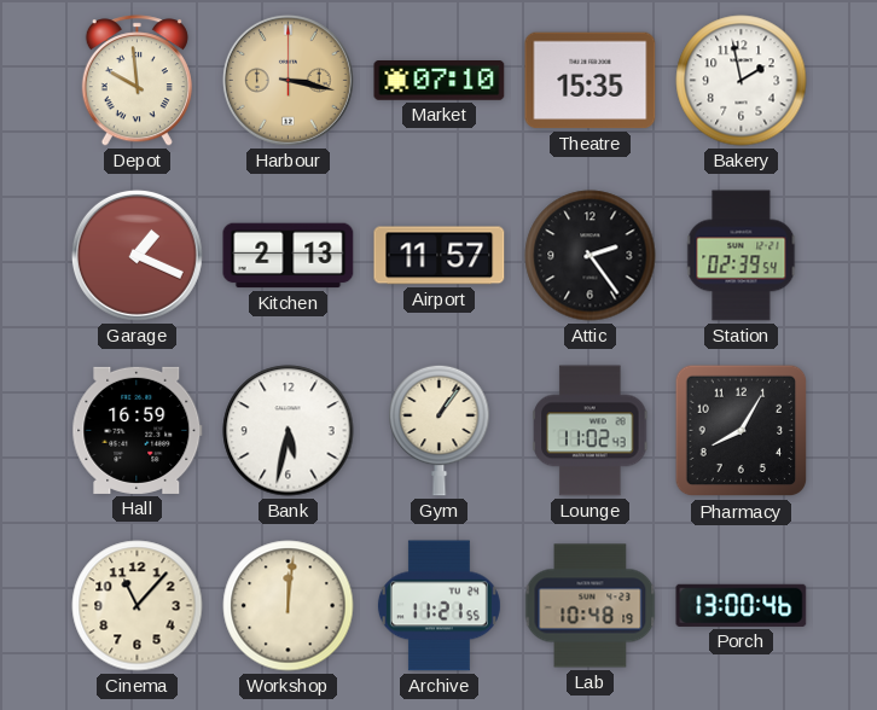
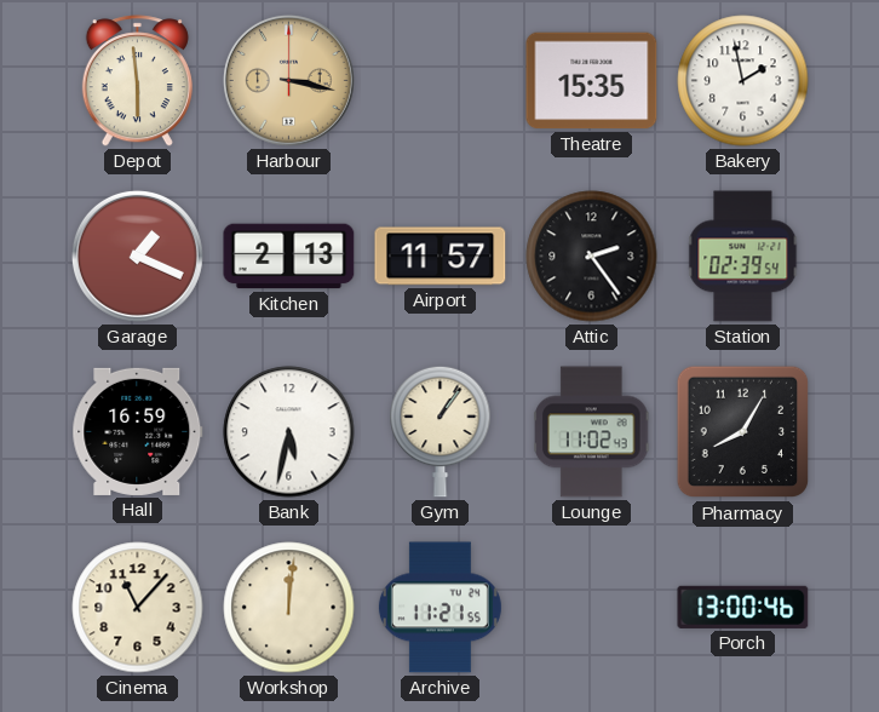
Depot: 9:59 -> 5:59
Market: 07:10 -> none
Lab: 10:48 -> none
